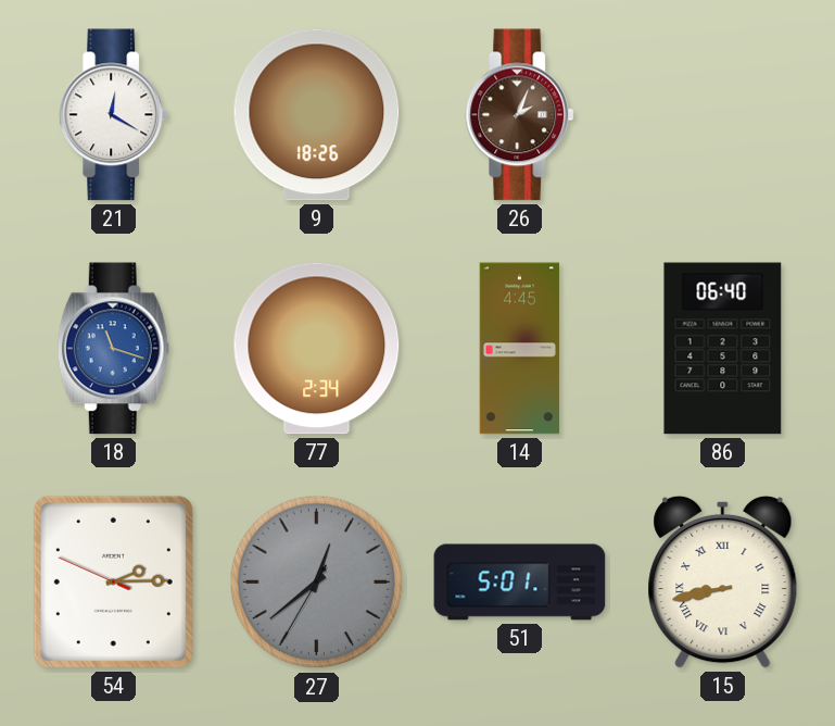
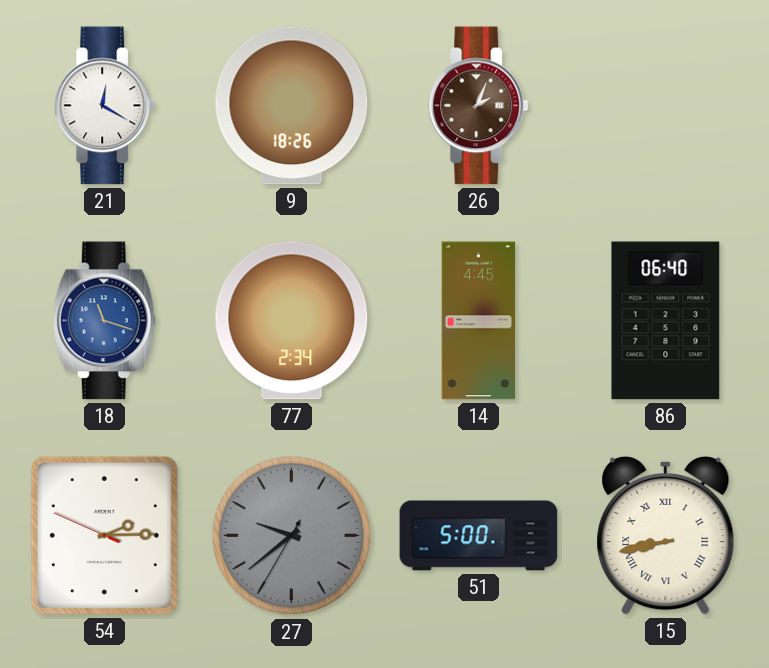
27: 12:38 -> 9:38
51: 5:01 -> 5:00
